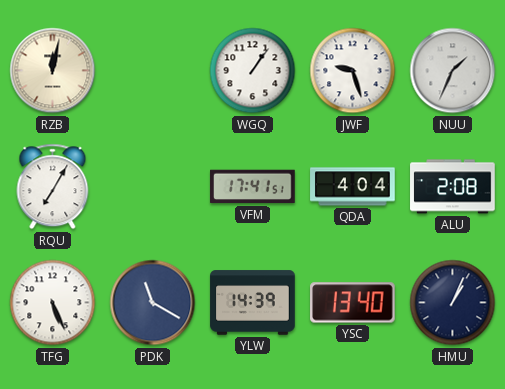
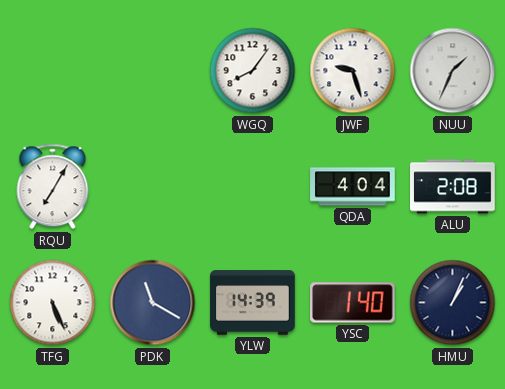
RZB: 12:02 -> none
WGQ: 1:06 -> 8:06
VFM: 17:41 -> none
YSC: 13:40 -> 1:40
